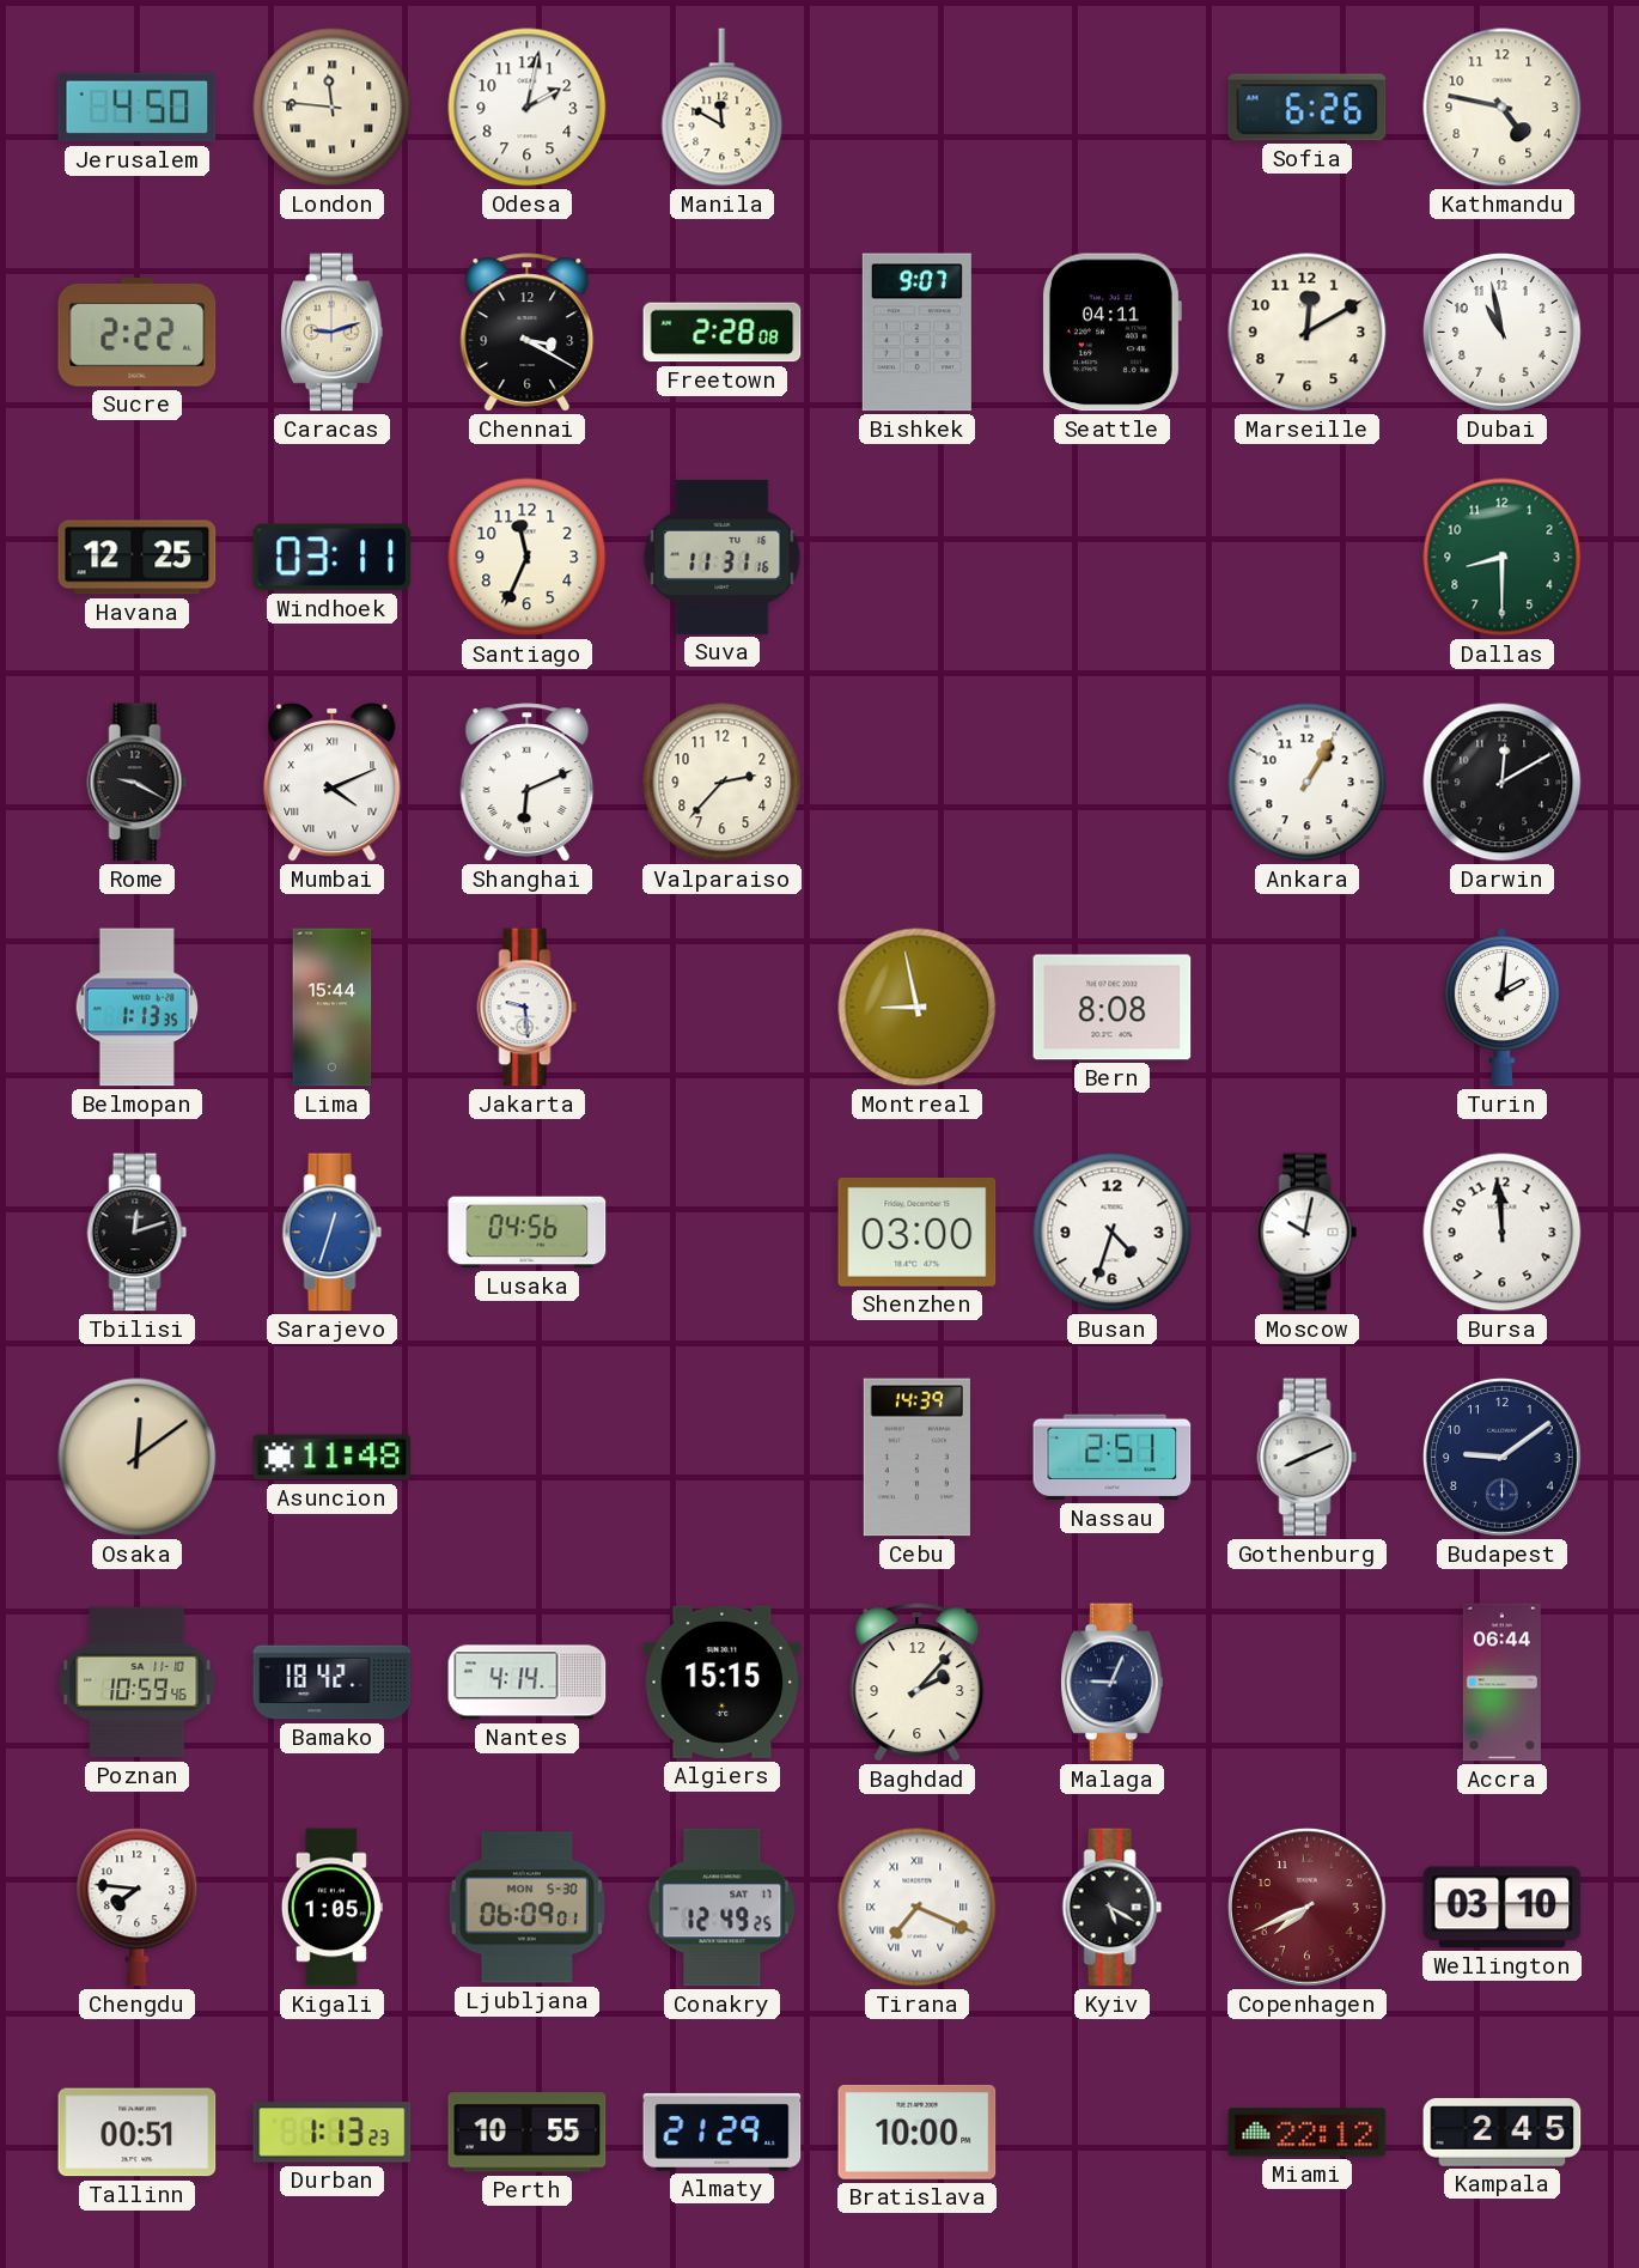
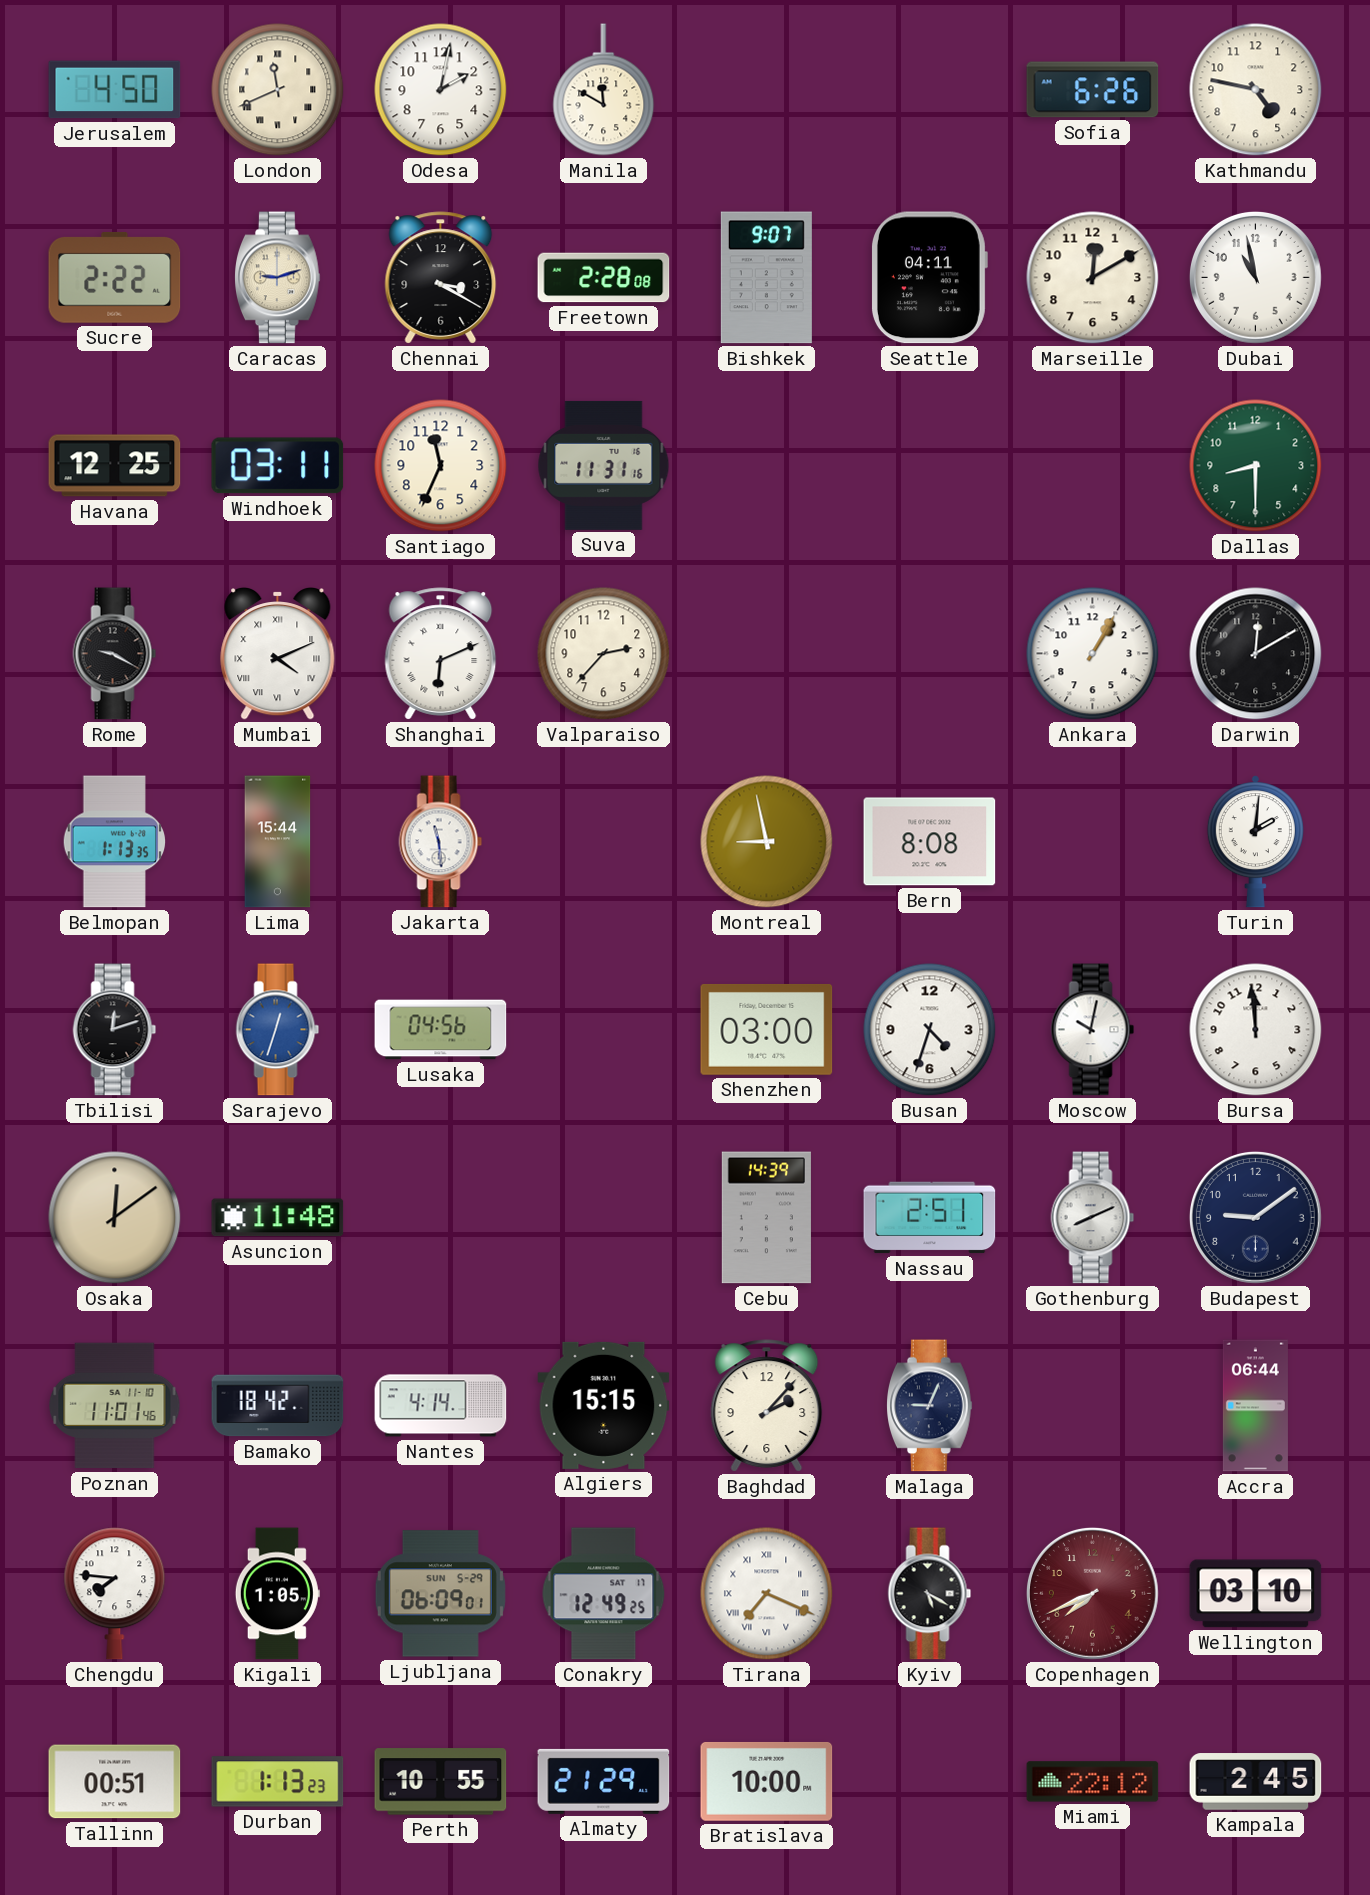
London: 11:46 -> 11:41
Jakarta: 9:29 -> 11:29
Poznan: 10:59 -> 11:01
Ljubljana date: MON 5-30 -> SUN 5-29
